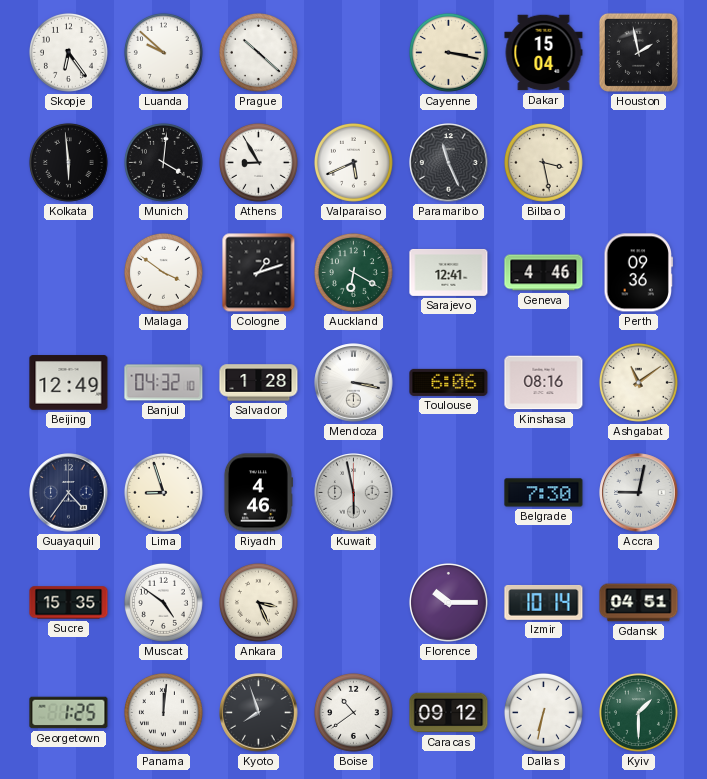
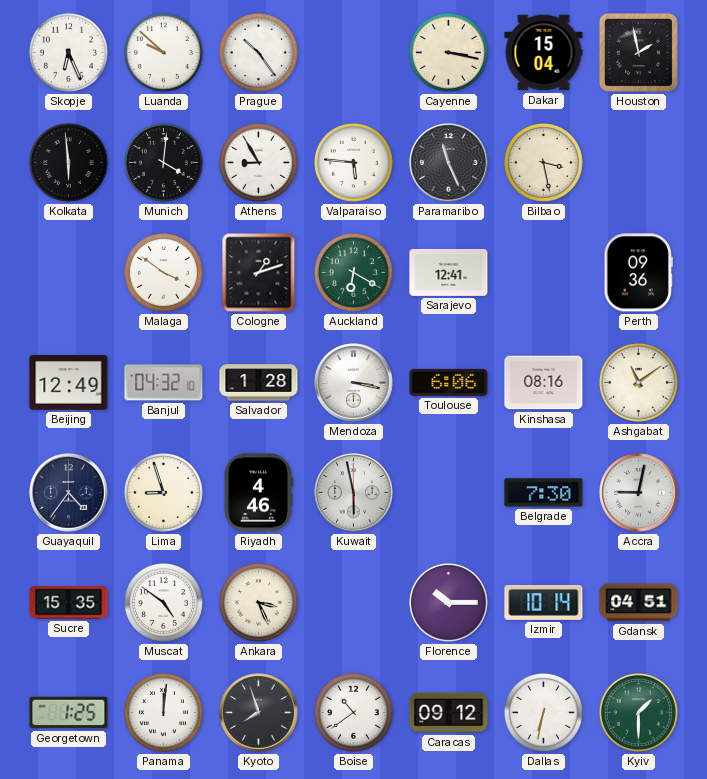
Skopje: 6:24 -> 6:26
Prague: 10:22 -> 10:24
Valparaiso: 5:41 -> 5:46
Geneva: 4:46 -> none
